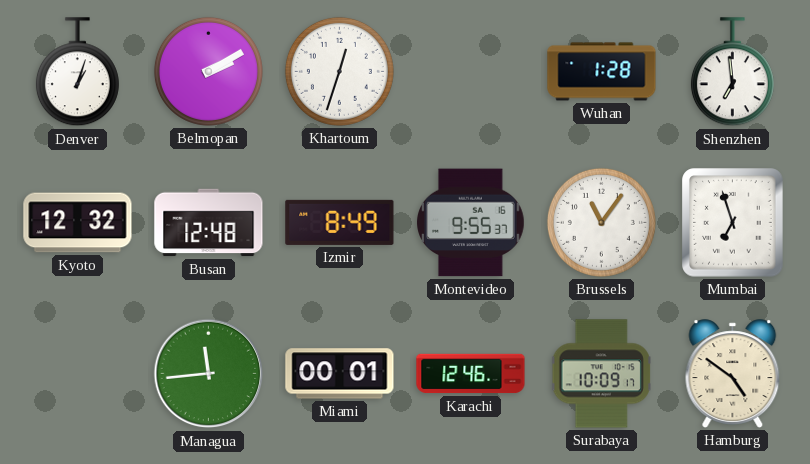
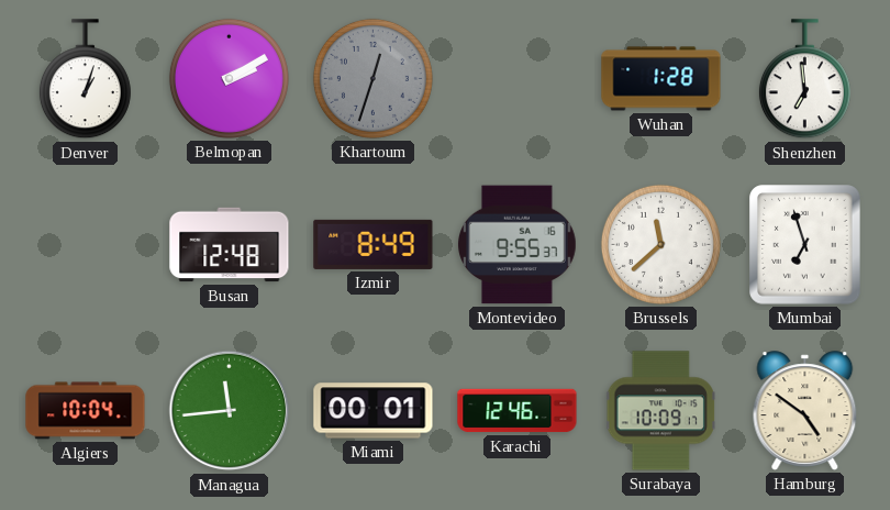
Khartoum dial: white -> grey
Kyoto: 12:32 -> none
Brussels: 11:06 -> 11:38
Algiers: none -> 10:04
